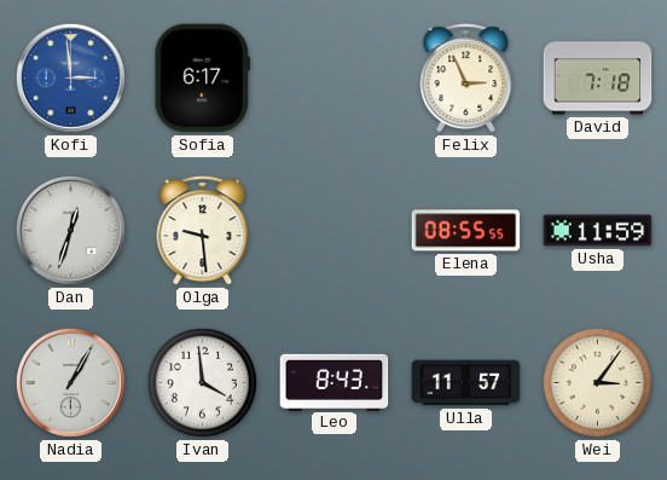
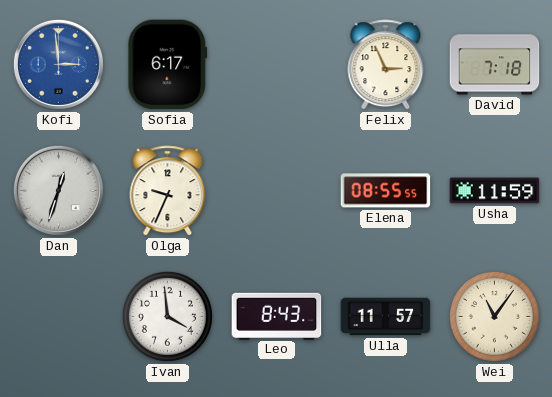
Olga: 9:29 -> 9:34
Nadia: 1:05 -> none
Wei: 3:06 -> 11:06
